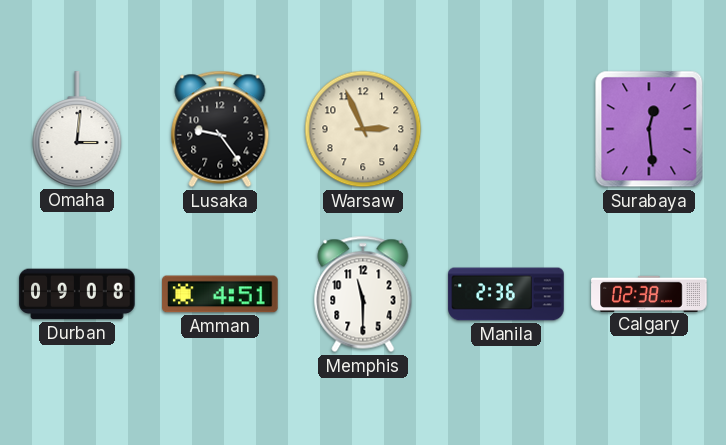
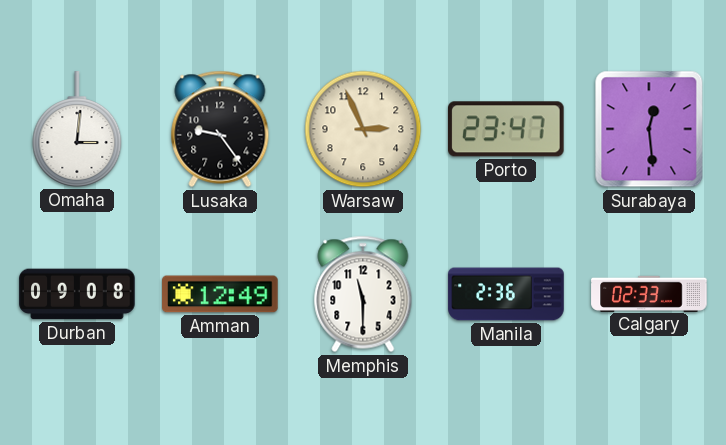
Porto: none -> 23:47
Amman: 4:51 -> 12:49
Calgary: 02:38 -> 02:33
